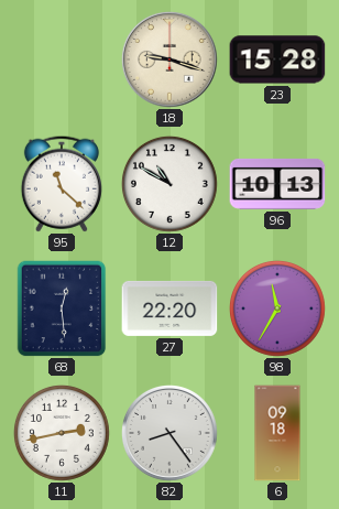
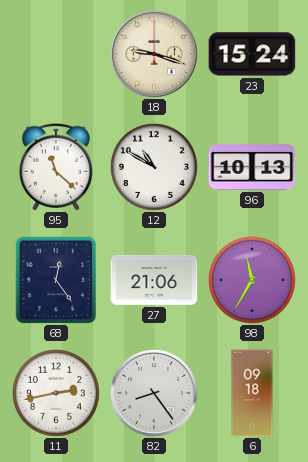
23: 15:28 -> 15:24
68: 12:29 -> 12:24
27: 22:20 -> 21:06
